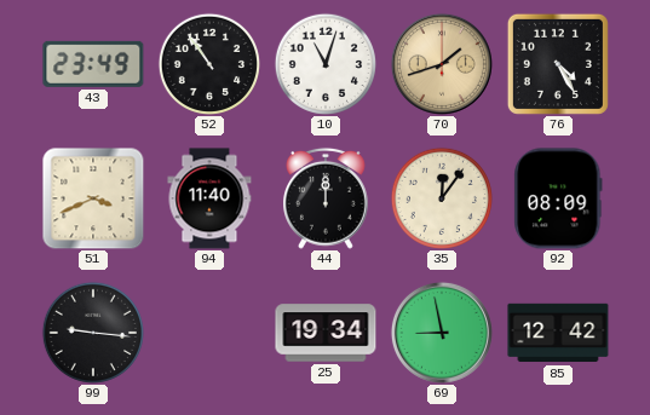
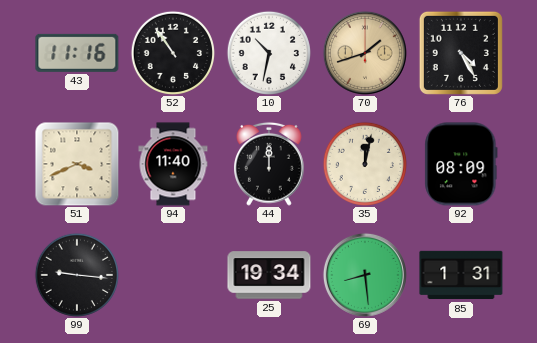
43: 23:49 -> 11:16
10: 11:03 -> 10:32
35: 12:06 -> 12:02
69: 8:58 -> 8:29
85: 12:42 -> 1:31
